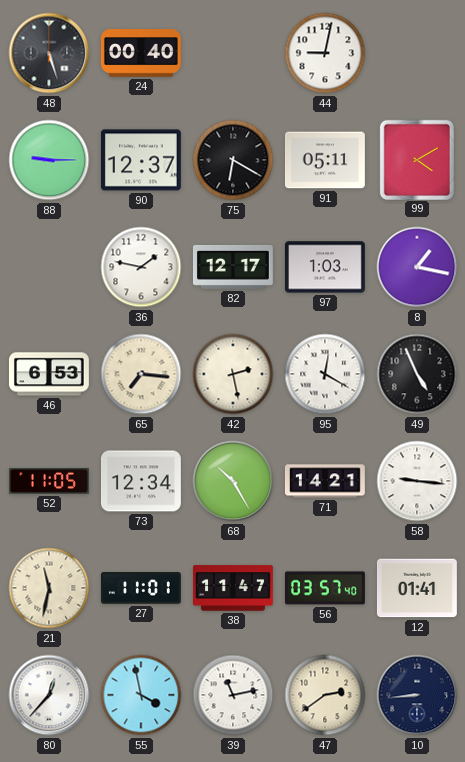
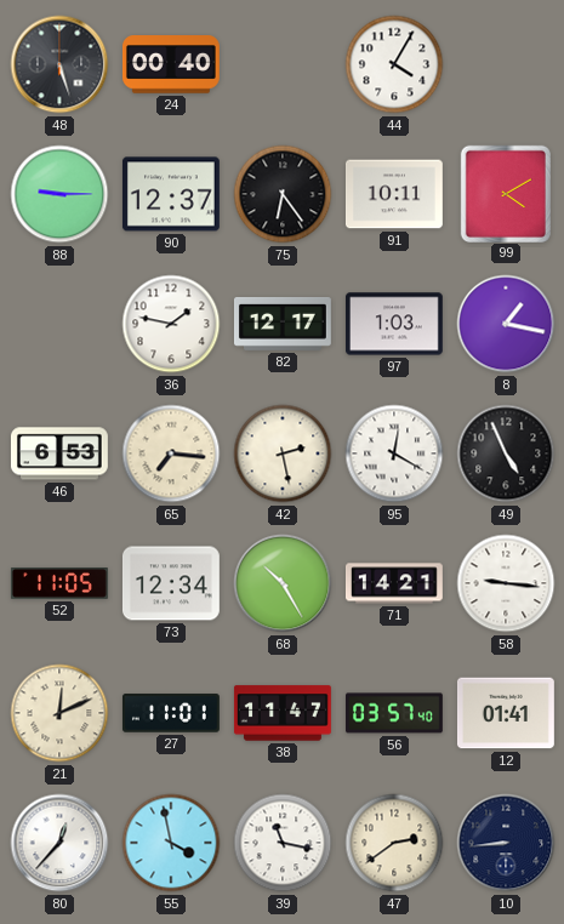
44: 9:02 -> 4:05
75: 6:20 -> 6:24
91: 05:11 -> 10:11
21: 11:32 -> 12:11
39: 11:13 -> 11:17
